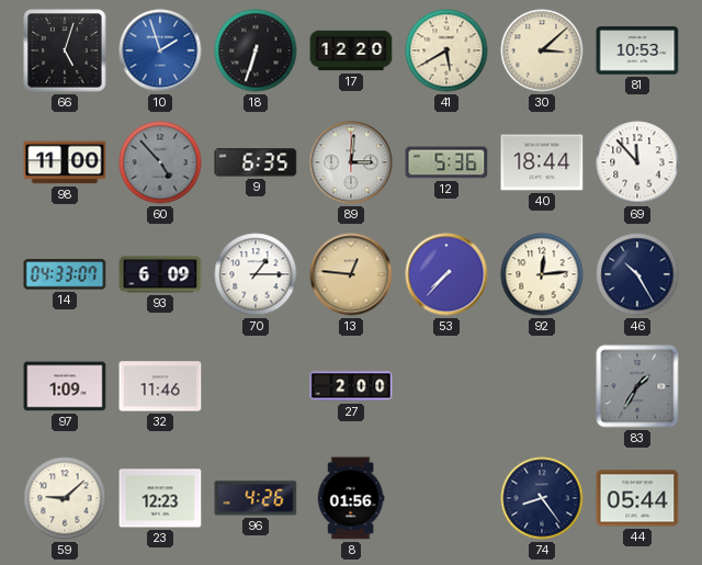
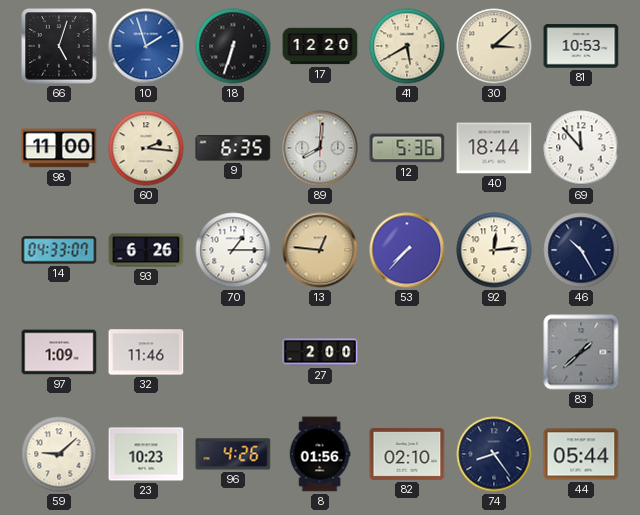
60: 4:53 -> 2:16
60 dial: grey -> cream
89: 3:01 -> 8:01
93: 6:09 -> 6:26
83: 1:35 -> 1:38
23: 12:23 -> 10:23
82: none -> 02:10
